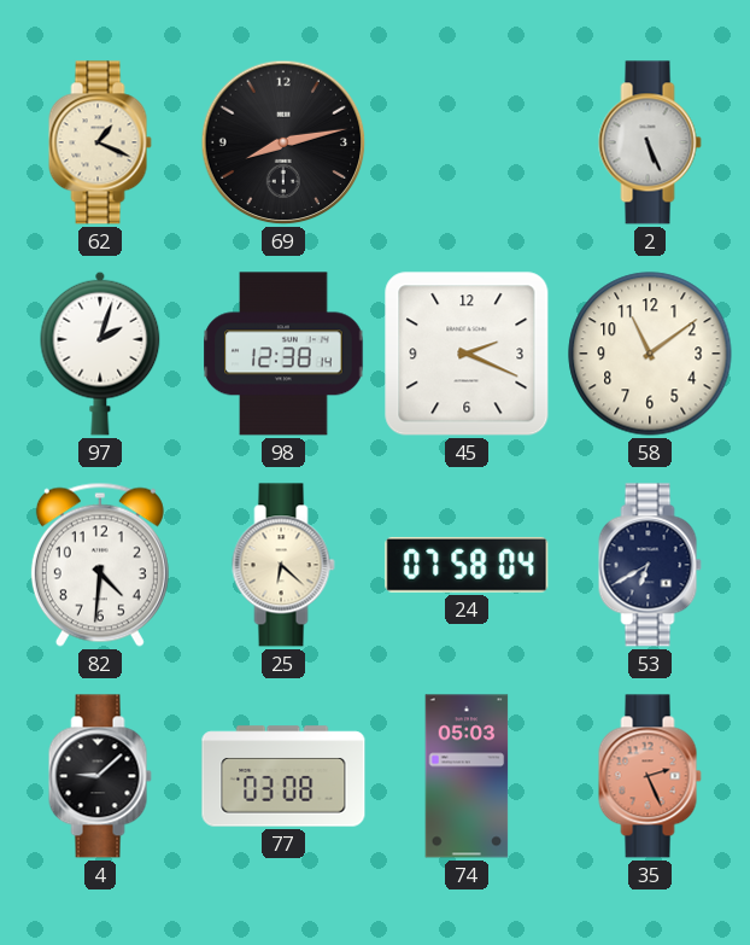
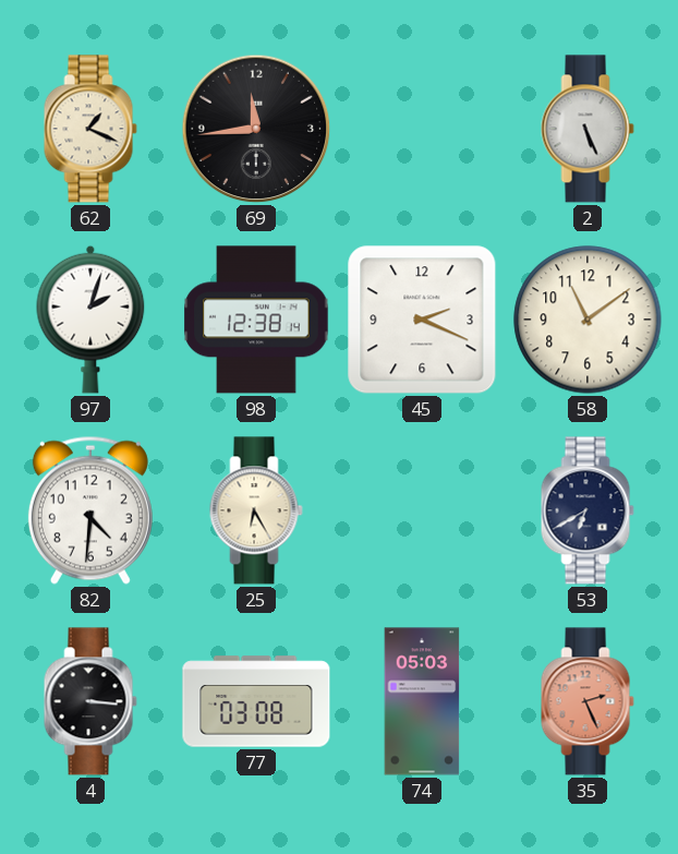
69: 8:13 -> 11:44
25: 6:22 -> 6:25
24: 07:58 -> none
4: 9:08 -> 3:16
